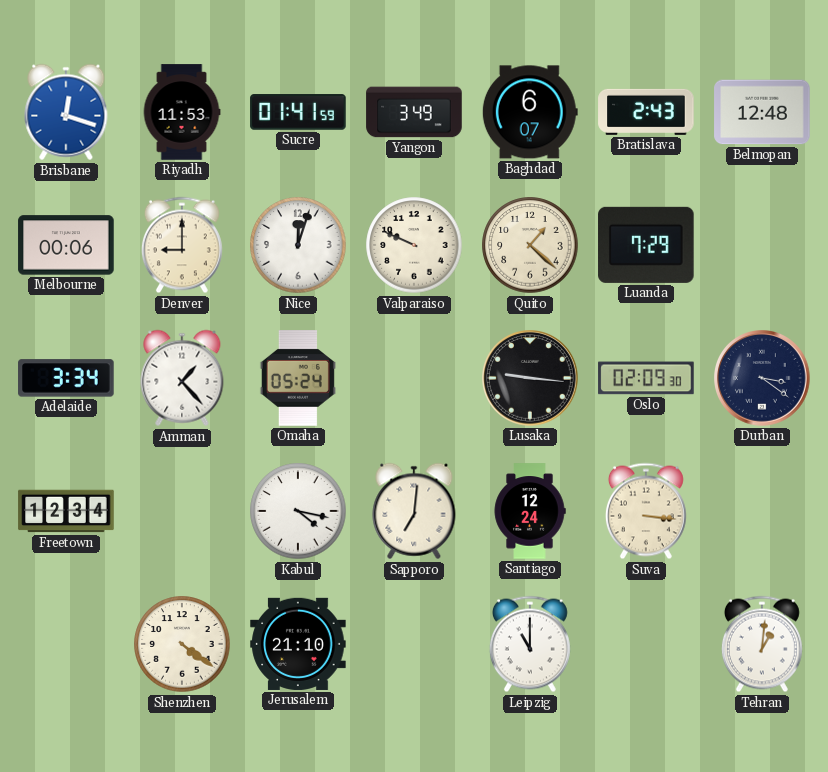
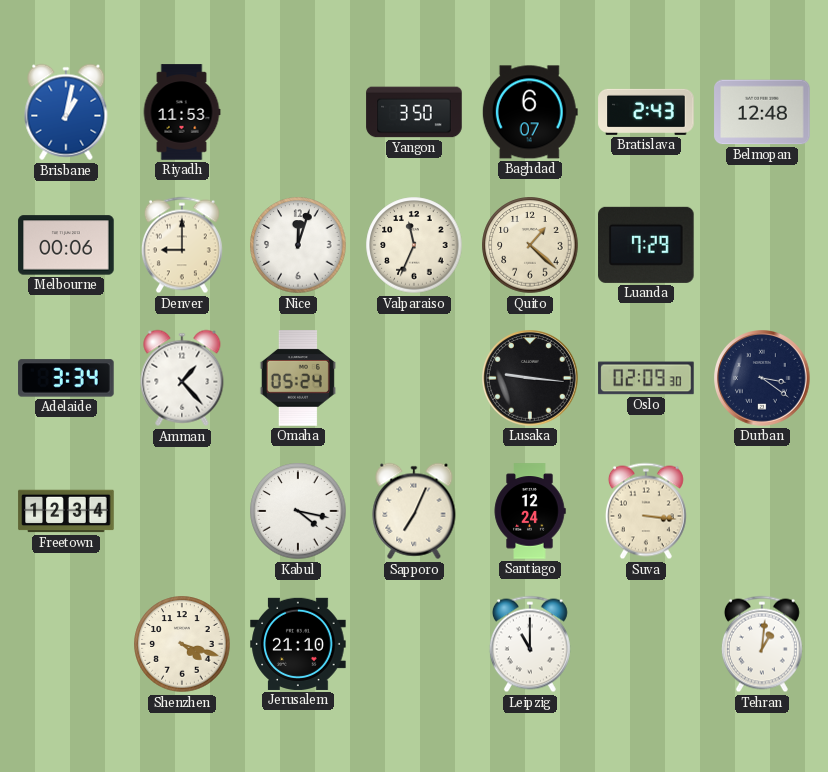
Brisbane: 12:18 -> 1:02
Sucre: 01:41 -> none
Yangon: 3:49 -> 3:50
Valparaiso: 9:49 -> 11:34
Sapporo: 7:01 -> 7:04
Shenzhen: 4:21 -> 4:18
